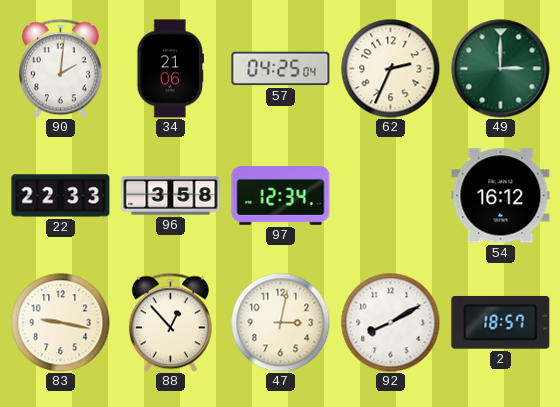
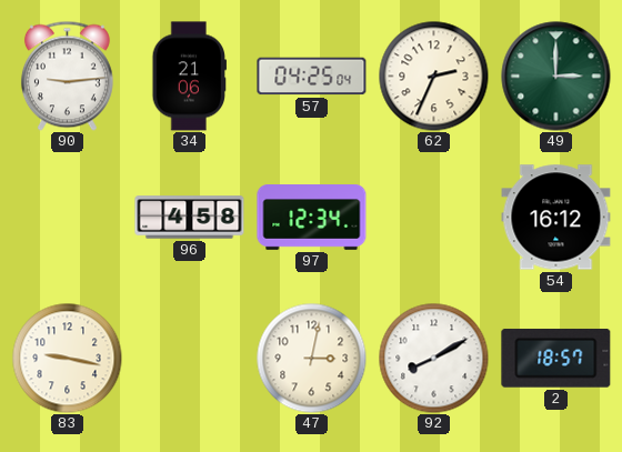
90: 2:01 -> 9:14
22: 22:33 -> none
96: 3:58 -> 4:58
88: 12:53 -> none
